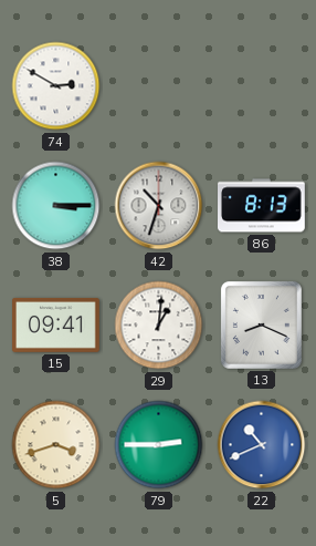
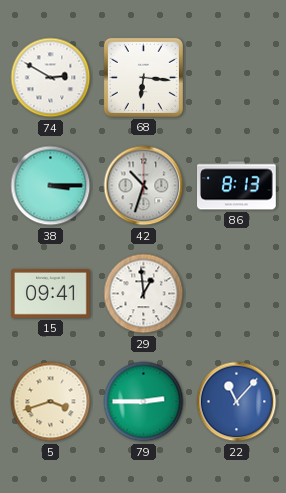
68: none -> 6:16
29: 1:01 -> 12:59
13: 8:19 -> none
22: 10:41 -> 11:07
